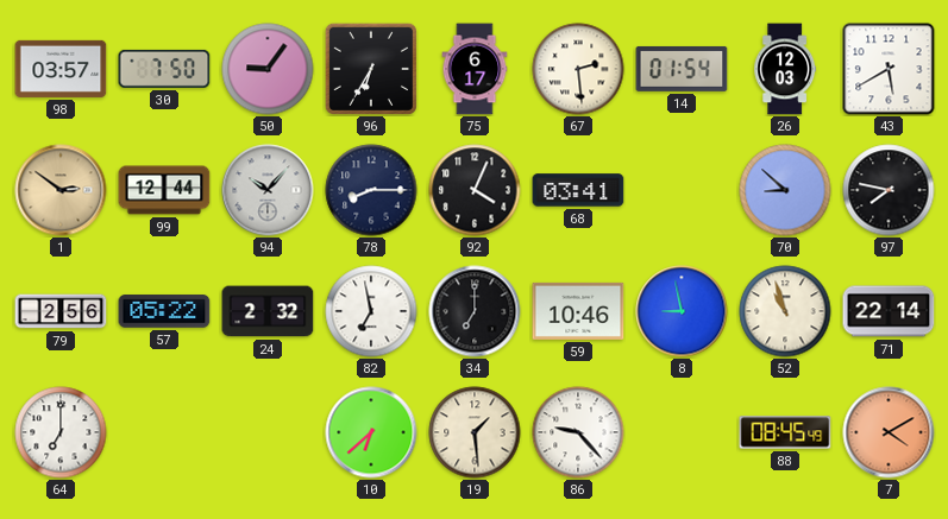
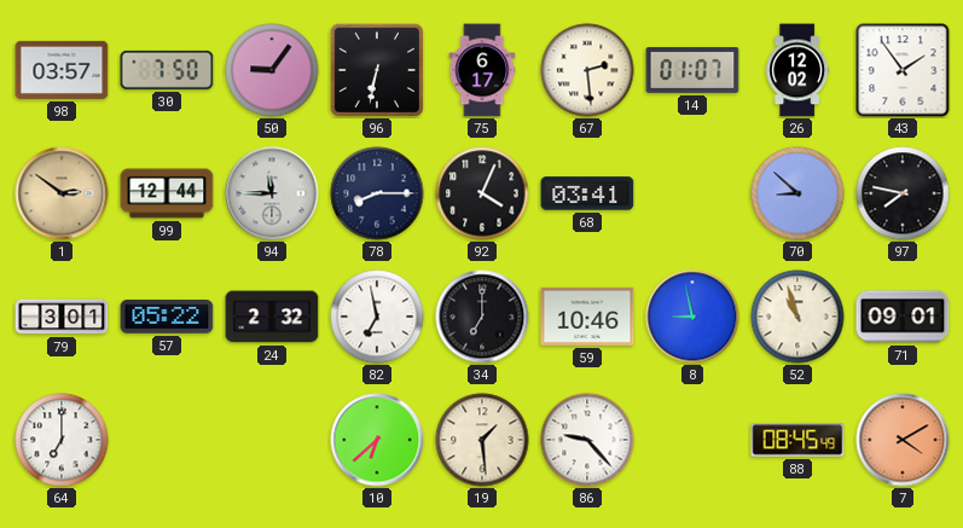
96: 6:35 -> 6:32
14: 01:54 -> 01:07
26: 12:03 -> 12:02
43: 5:40 -> 1:54
94: 10:07 -> 11:45
79: 2:56 -> 3:01
71: 22:14 -> 09:01
